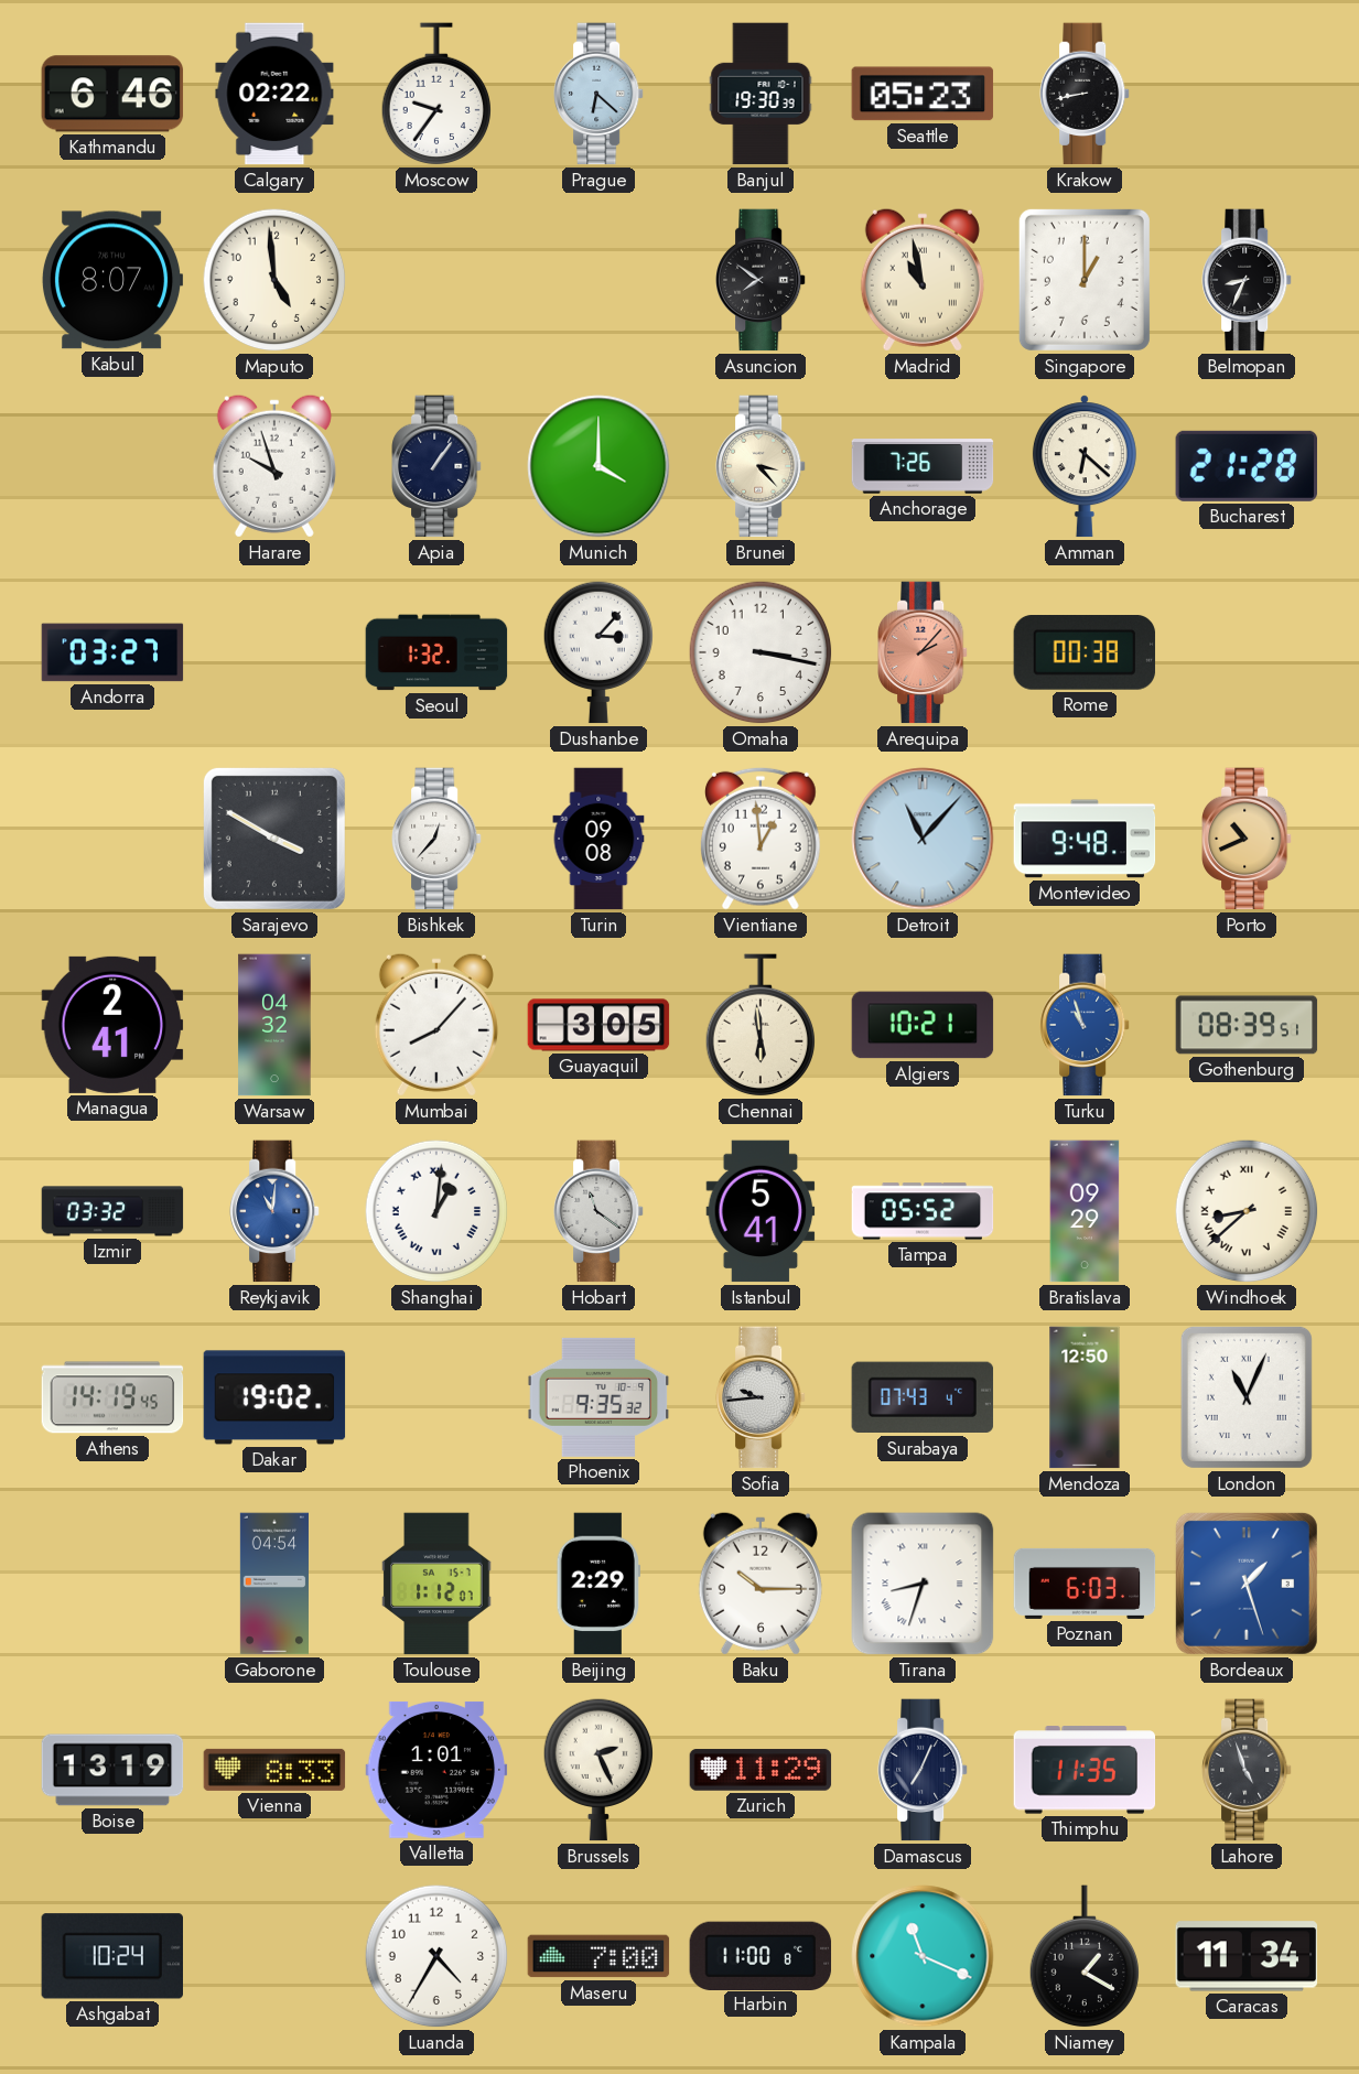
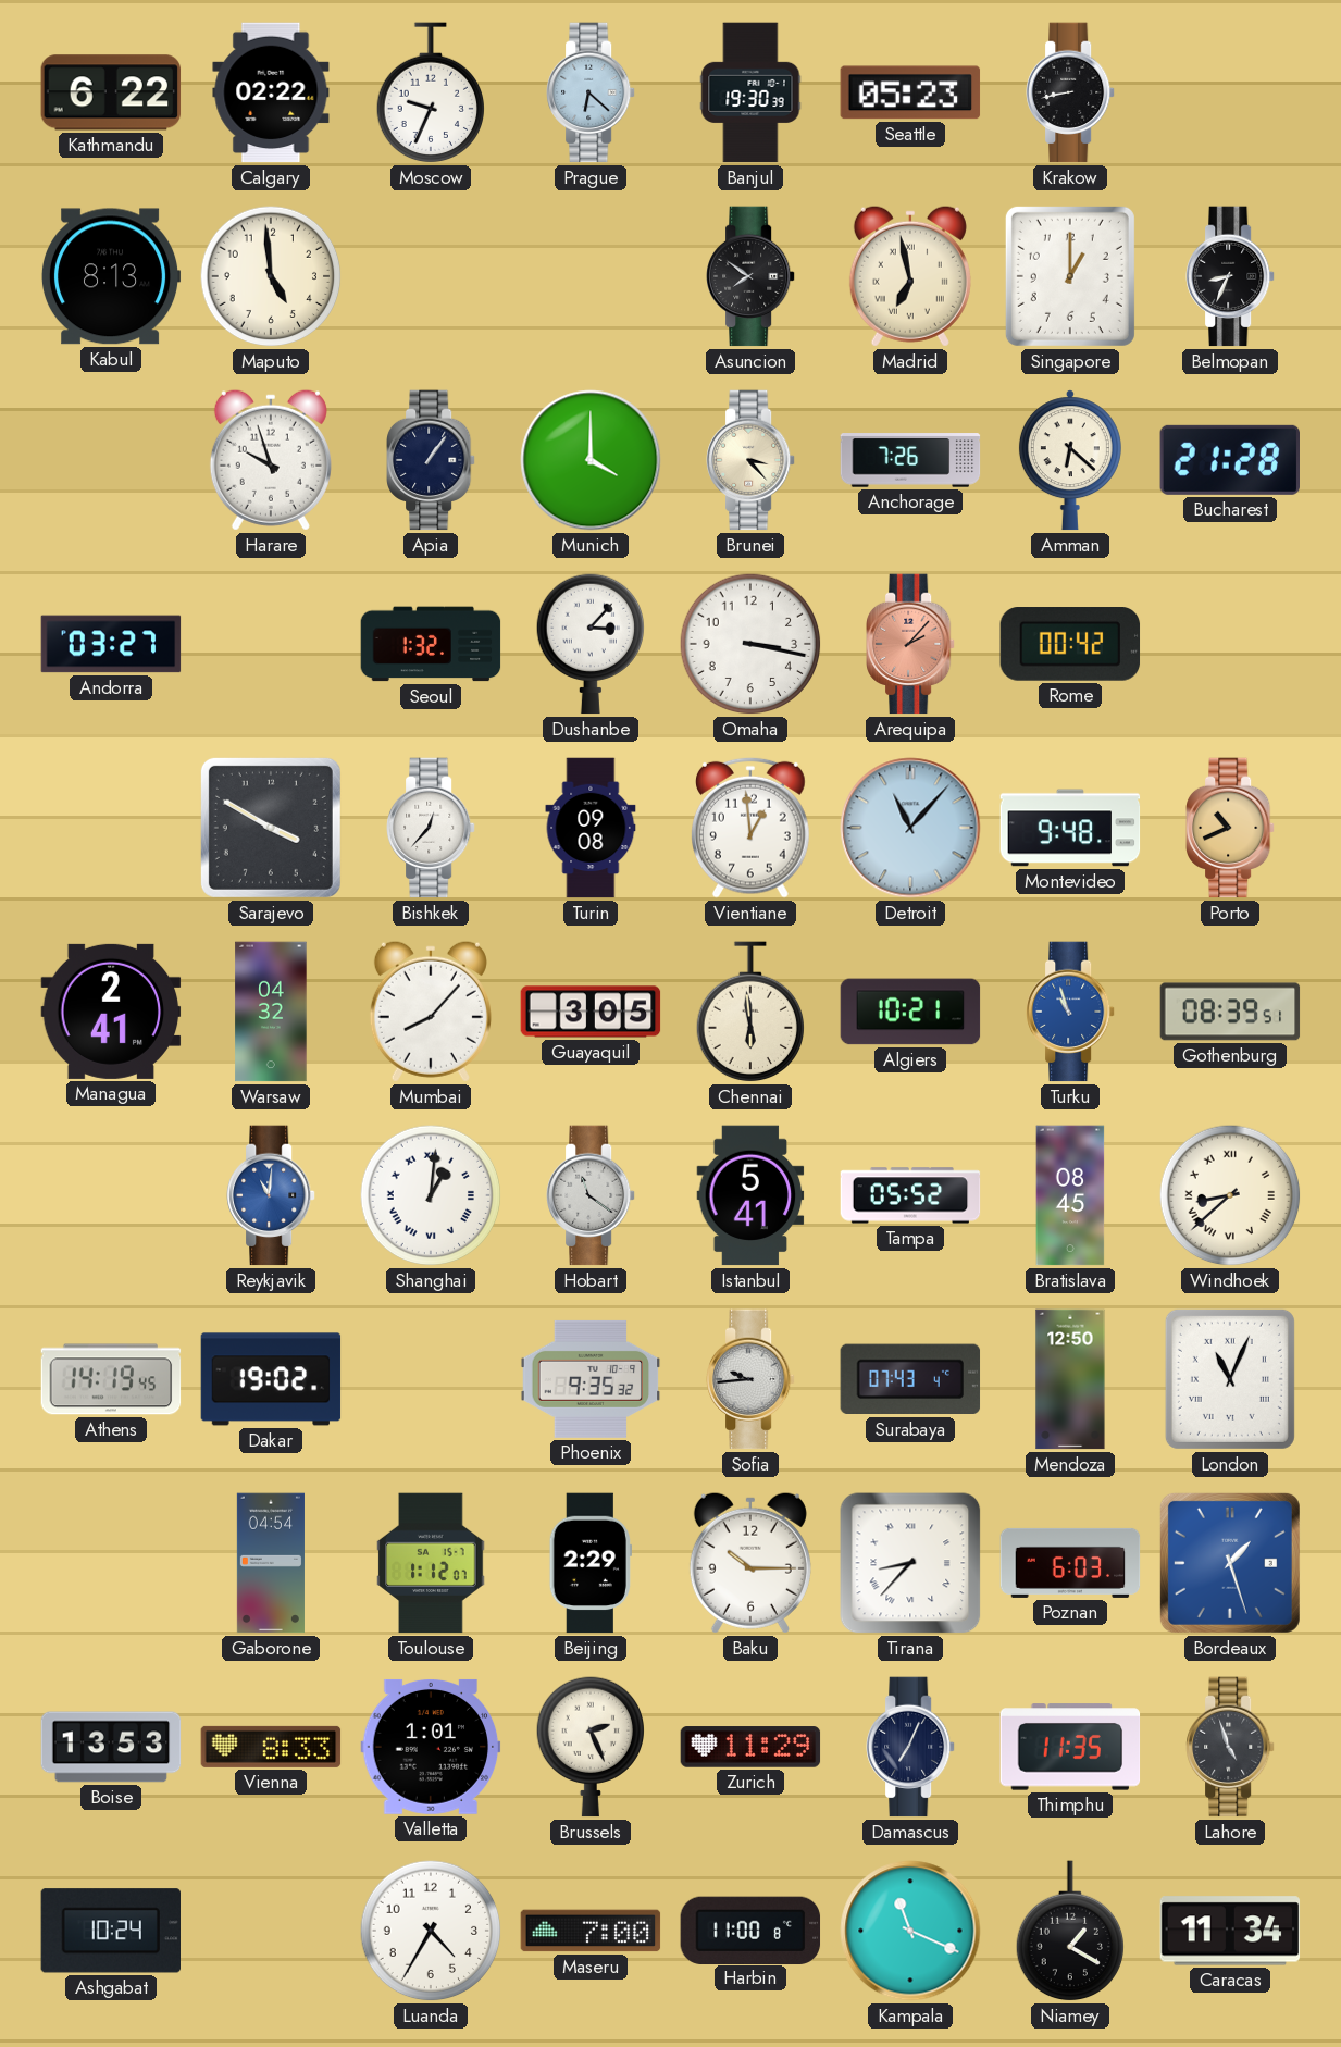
Kathmandu: 6:46 -> 6:22
Moscow: 9:36 -> 9:34
Kabul: 8:07 -> 8:13
Madrid: 10:58 -> 6:58
Rome: 00:38 -> 00:42
Izmir: 03:32 -> none
Bratislava: 09:29 -> 08:45
Tirana: 8:33 -> 8:37
Boise: 13:19 -> 13:53
